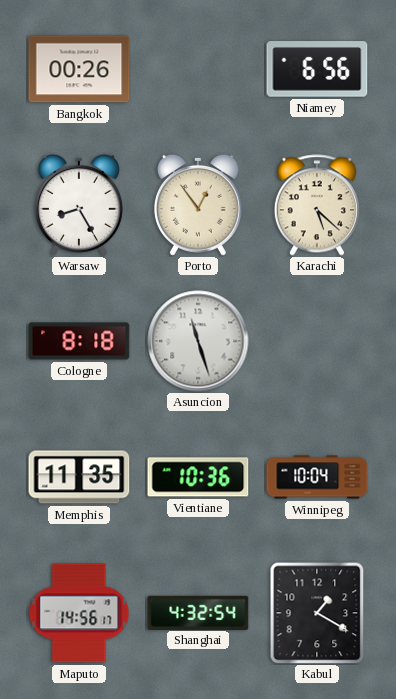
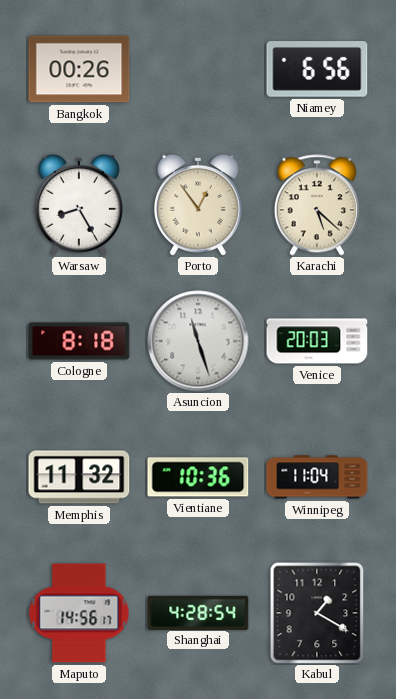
Venice: none -> 20:03
Memphis: 11:35 -> 11:32
Winnipeg: 10:04 -> 11:04
Shanghai: 4:32 -> 4:28
